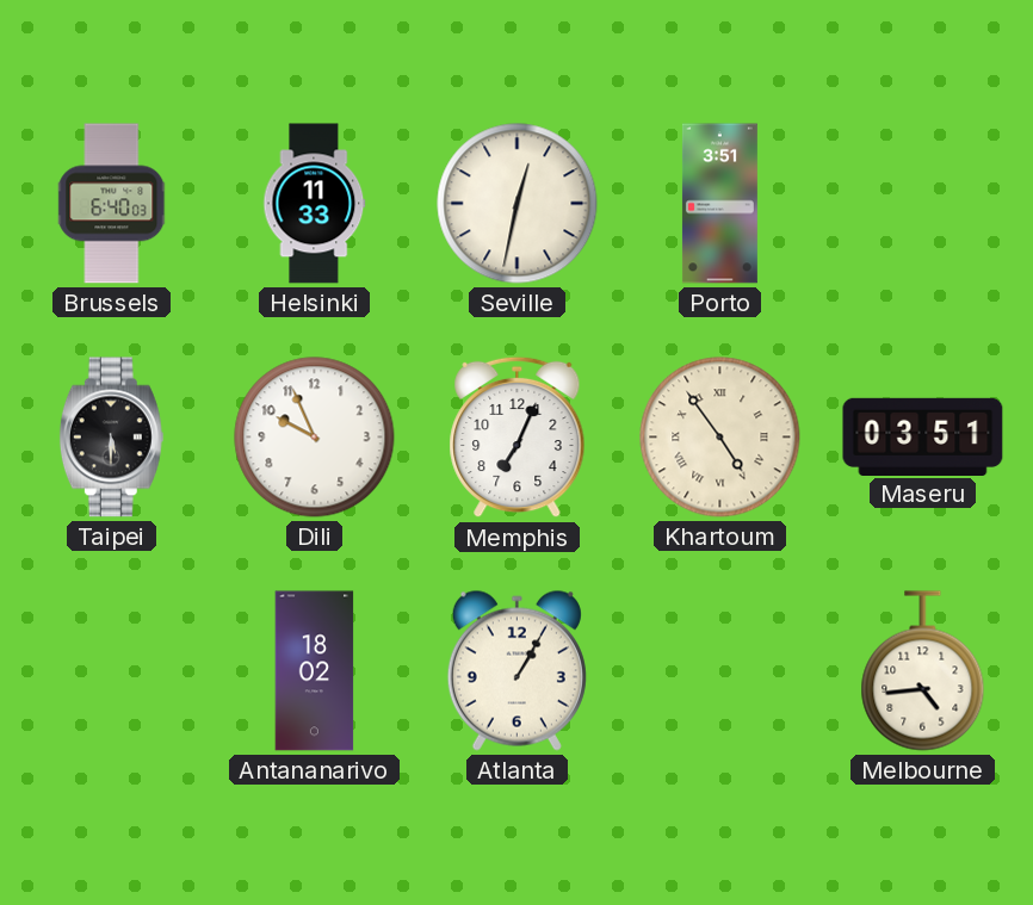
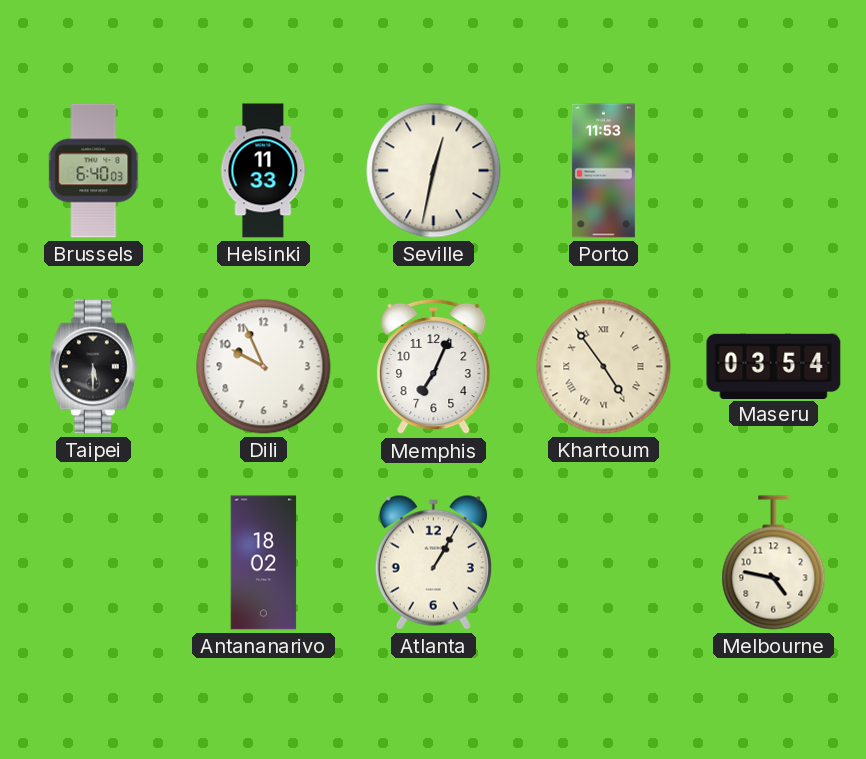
Porto: 3:51 -> 11:53
Maseru: 03:51 -> 03:54
Melbourne: 4:44 -> 4:47
